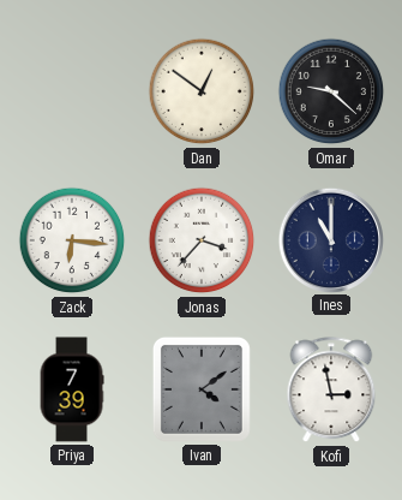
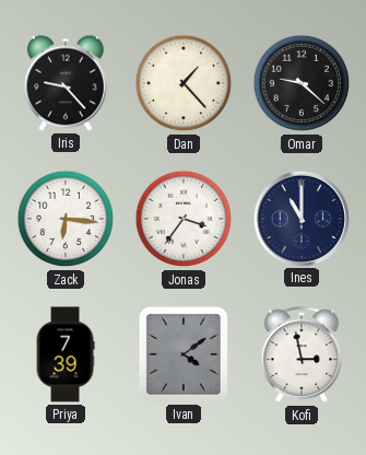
Iris: none -> 9:23
Dan: 12:51 -> 1:23
Jonas: 3:37 -> 3:36
